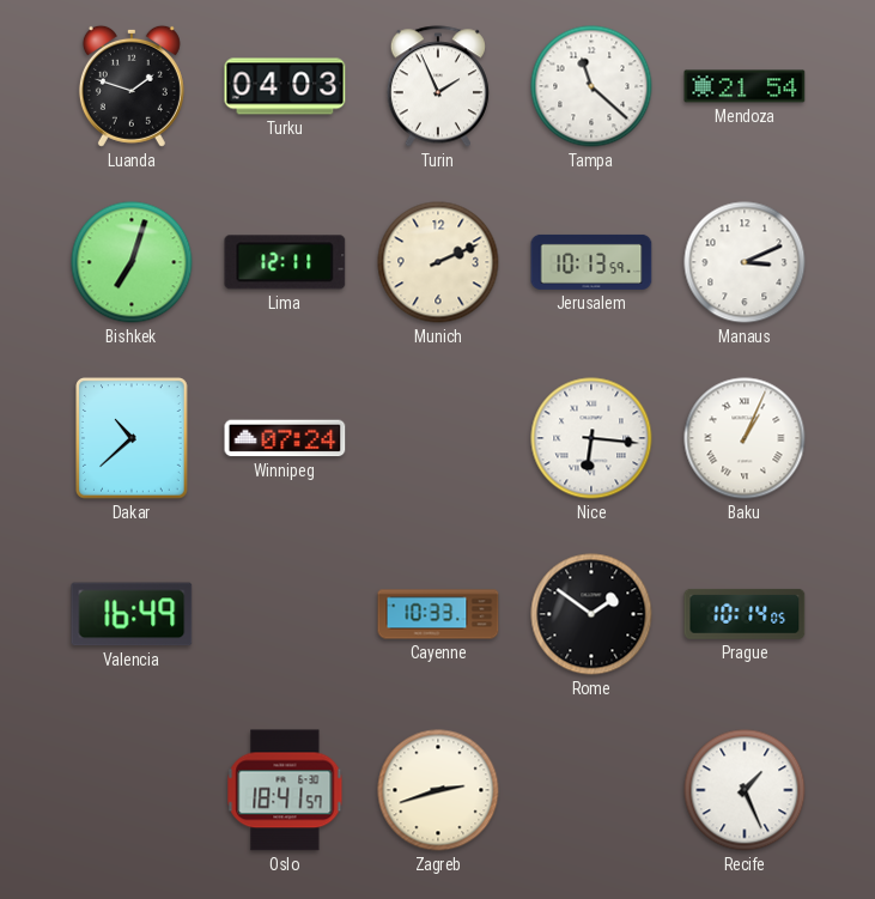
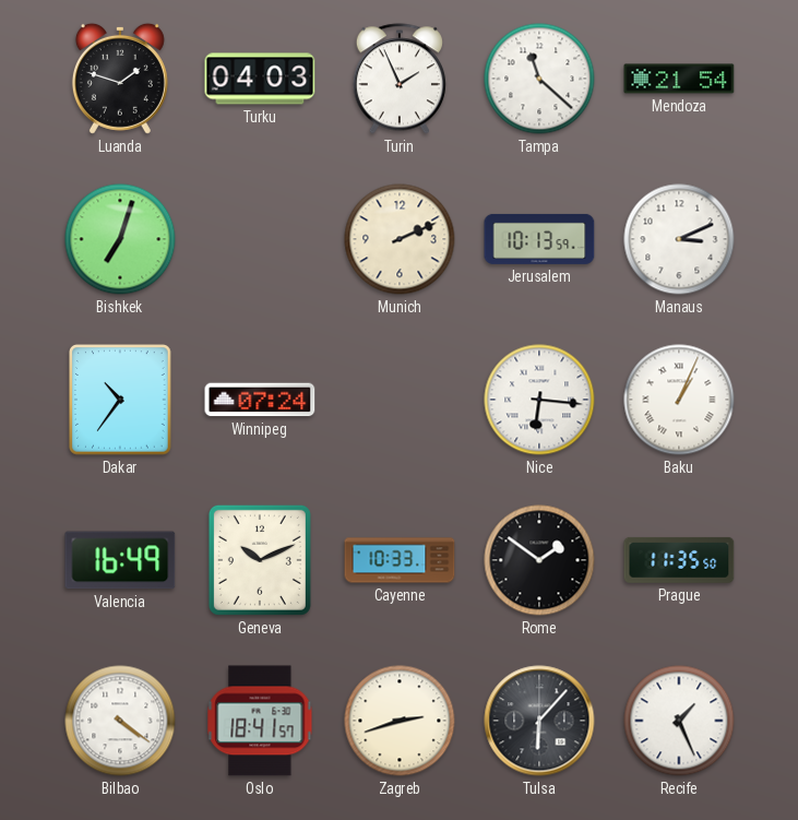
Lima: 12:11 -> none
Dakar: 10:38 -> 10:36
Geneva: none -> 10:11
Prague: 10:14 -> 11:35
Bilbao: none -> 4:21
Tulsa: none -> 6:07
